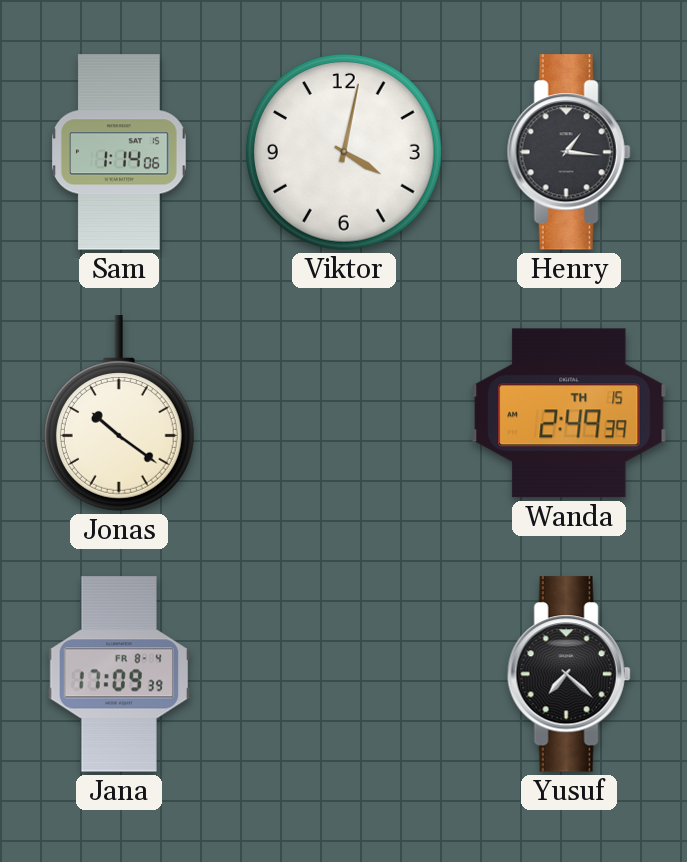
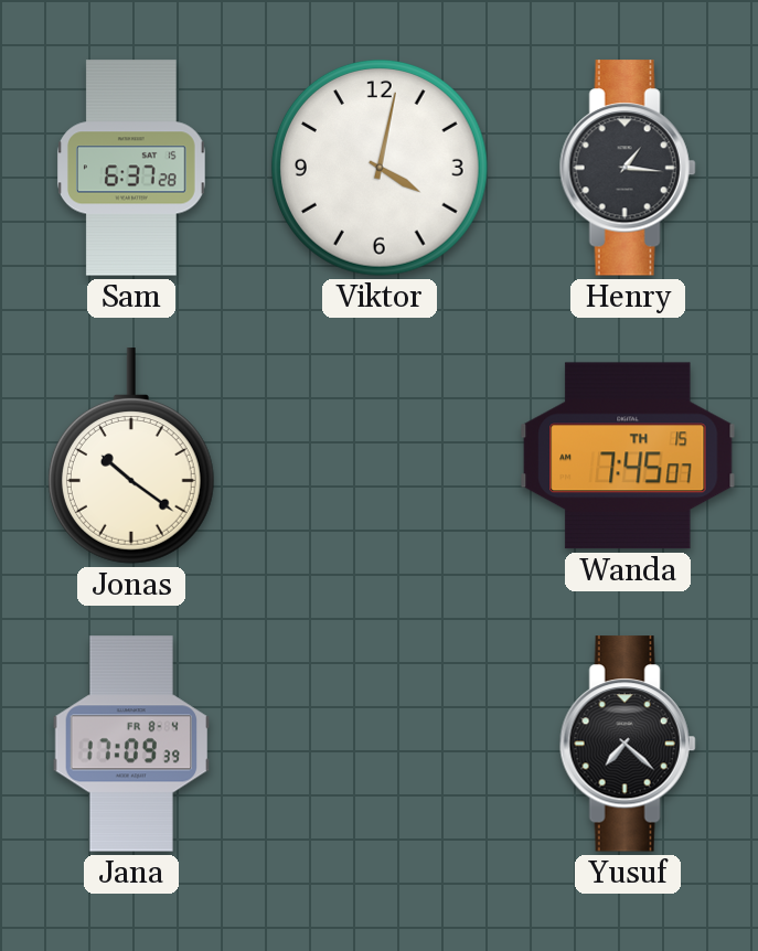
Sam: 1:14 -> 6:37
Wanda: 2:49 -> 7:45
